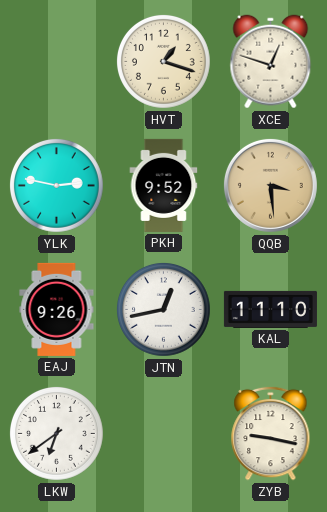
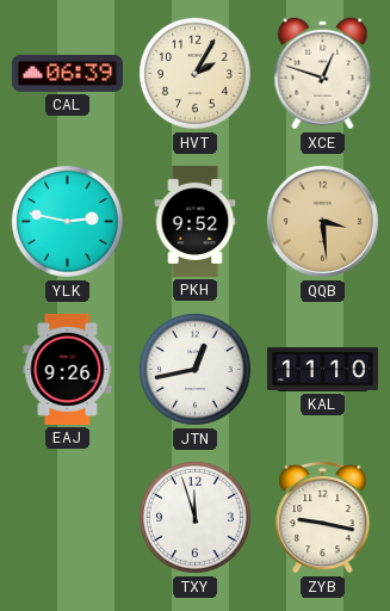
CAL: none -> 06:39
HVT: 1:18 -> 2:05
LKW: 6:39 -> none
TXY: none -> 11:57
